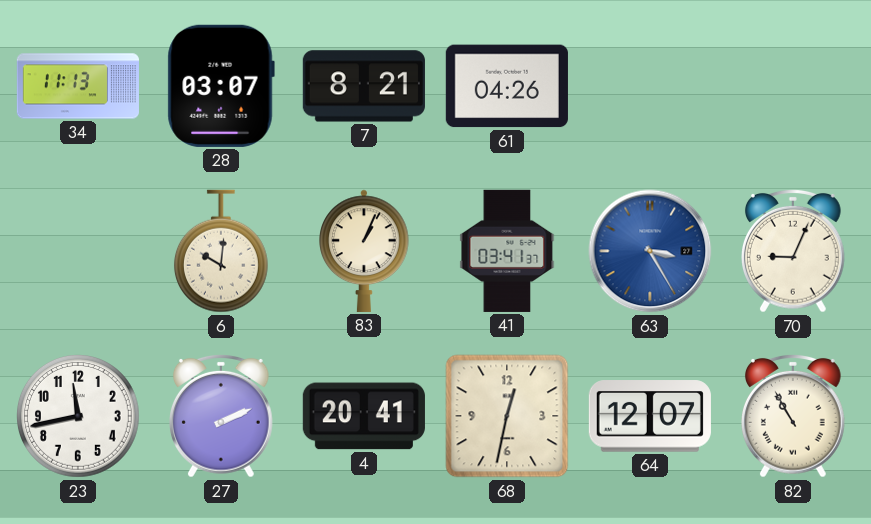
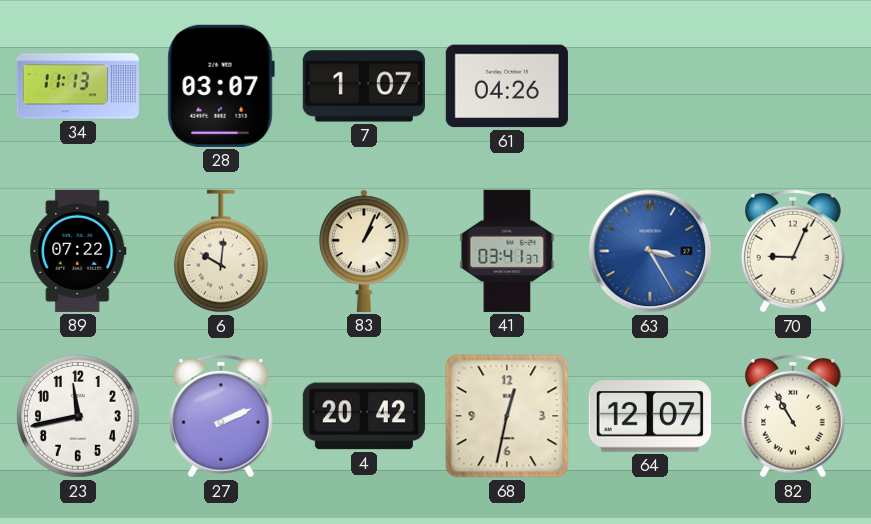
7: 8:21 -> 1:07
89: none -> 07:22
4: 20:41 -> 20:42
